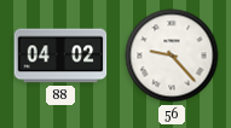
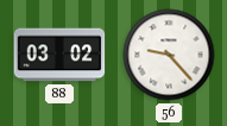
88: 04:02 -> 03:02
